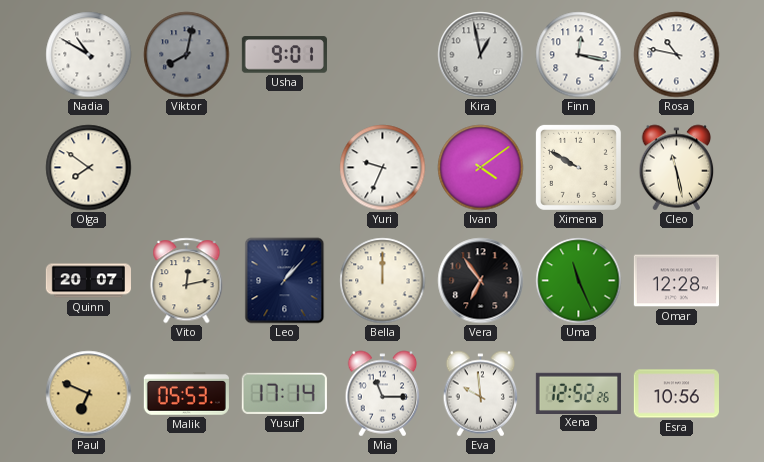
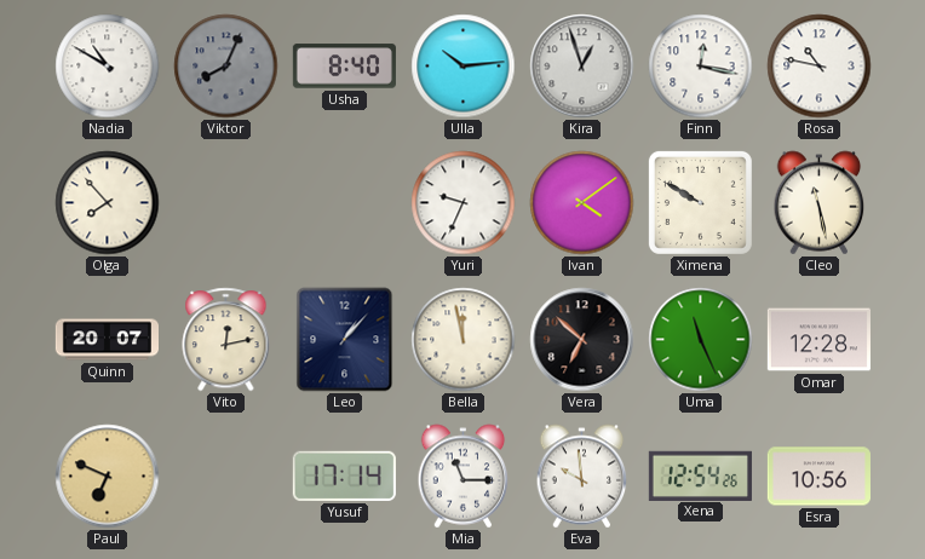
Viktor: 8:02 -> 8:04
Usha: 9:01 -> 8:40
Ulla: none -> 10:14
Kira: 12:58 -> 12:57
Olga: 7:51 -> 7:53
Bella: 12:00 -> 11:58
Vera: 6:54 -> 6:52
Malik: 05:53 -> none
Xena: 12:52 -> 12:54
